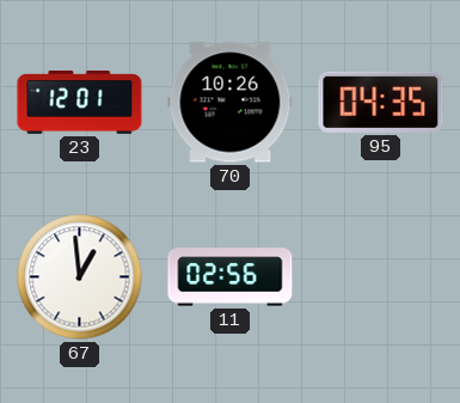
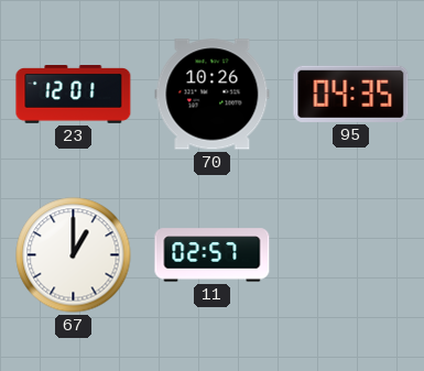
67: 12:59 -> 1:00
11: 02:56 -> 02:57
